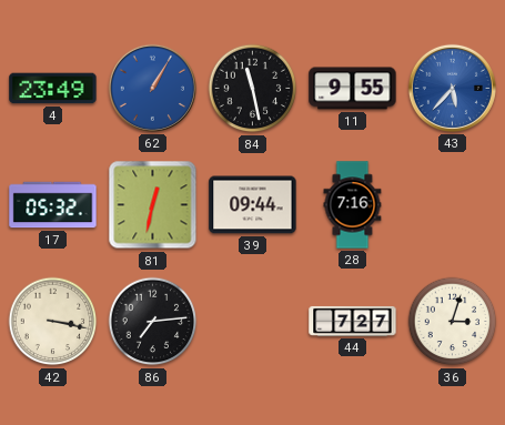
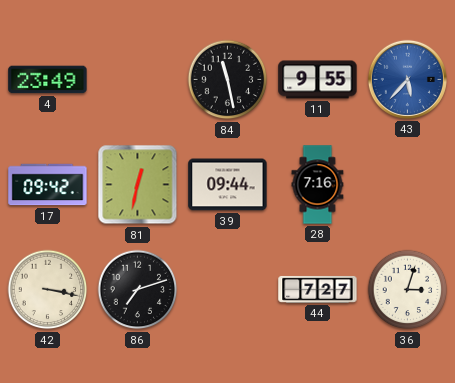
62: 1:05 -> none
17: 05:32 -> 09:42
86: 7:14 -> 7:12
